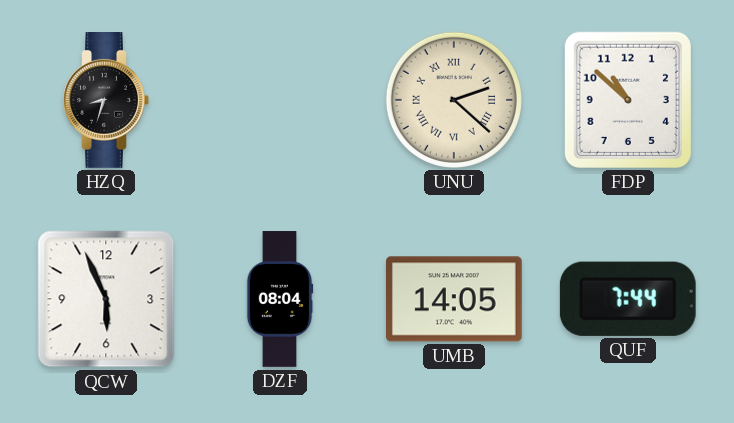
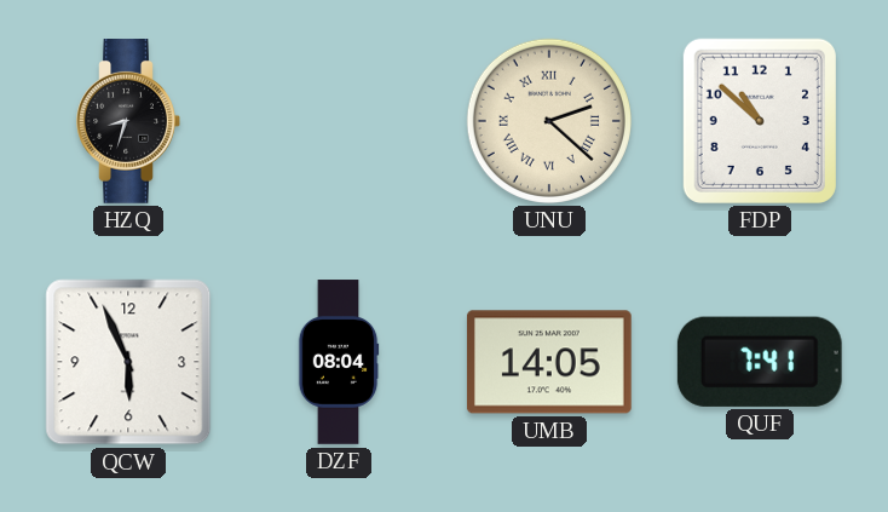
QUF: 7:44 -> 7:41
